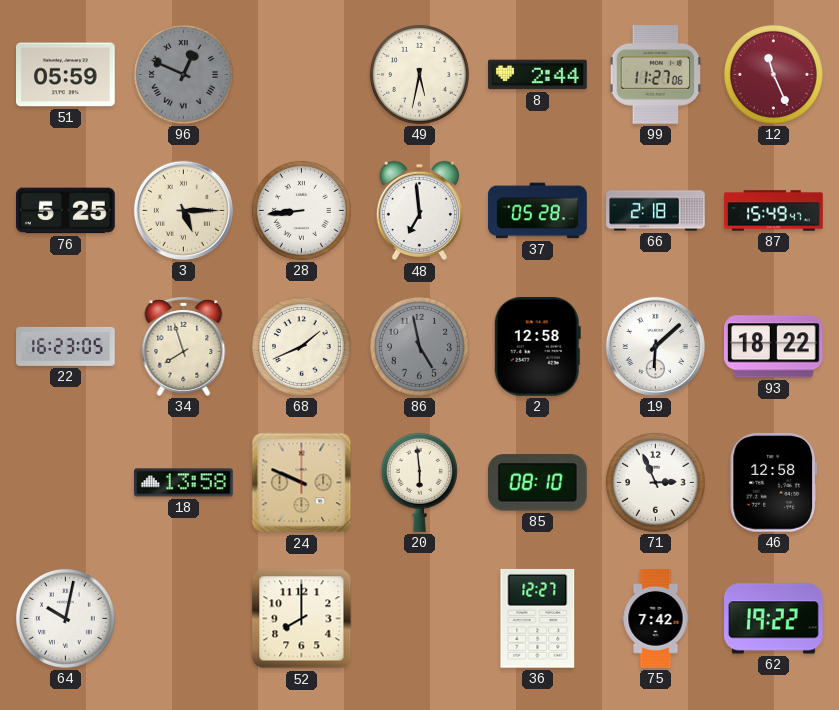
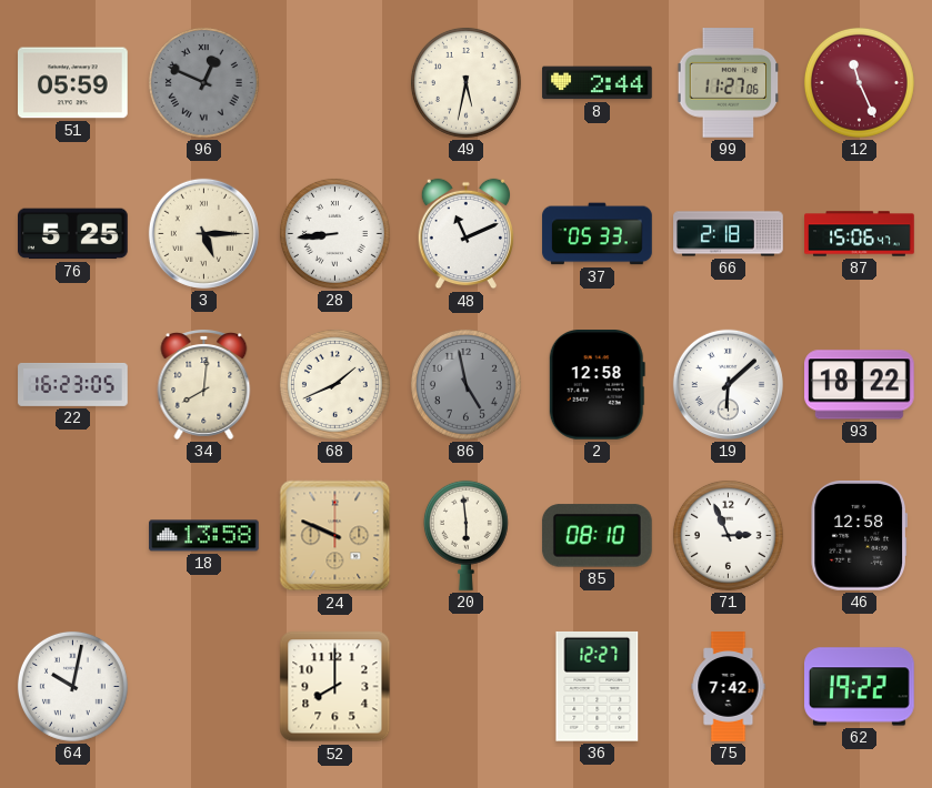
48: 6:59 -> 11:11
37: 05:28 -> 05:33
87: 15:49 -> 15:06
34: 7:57 -> 8:01
